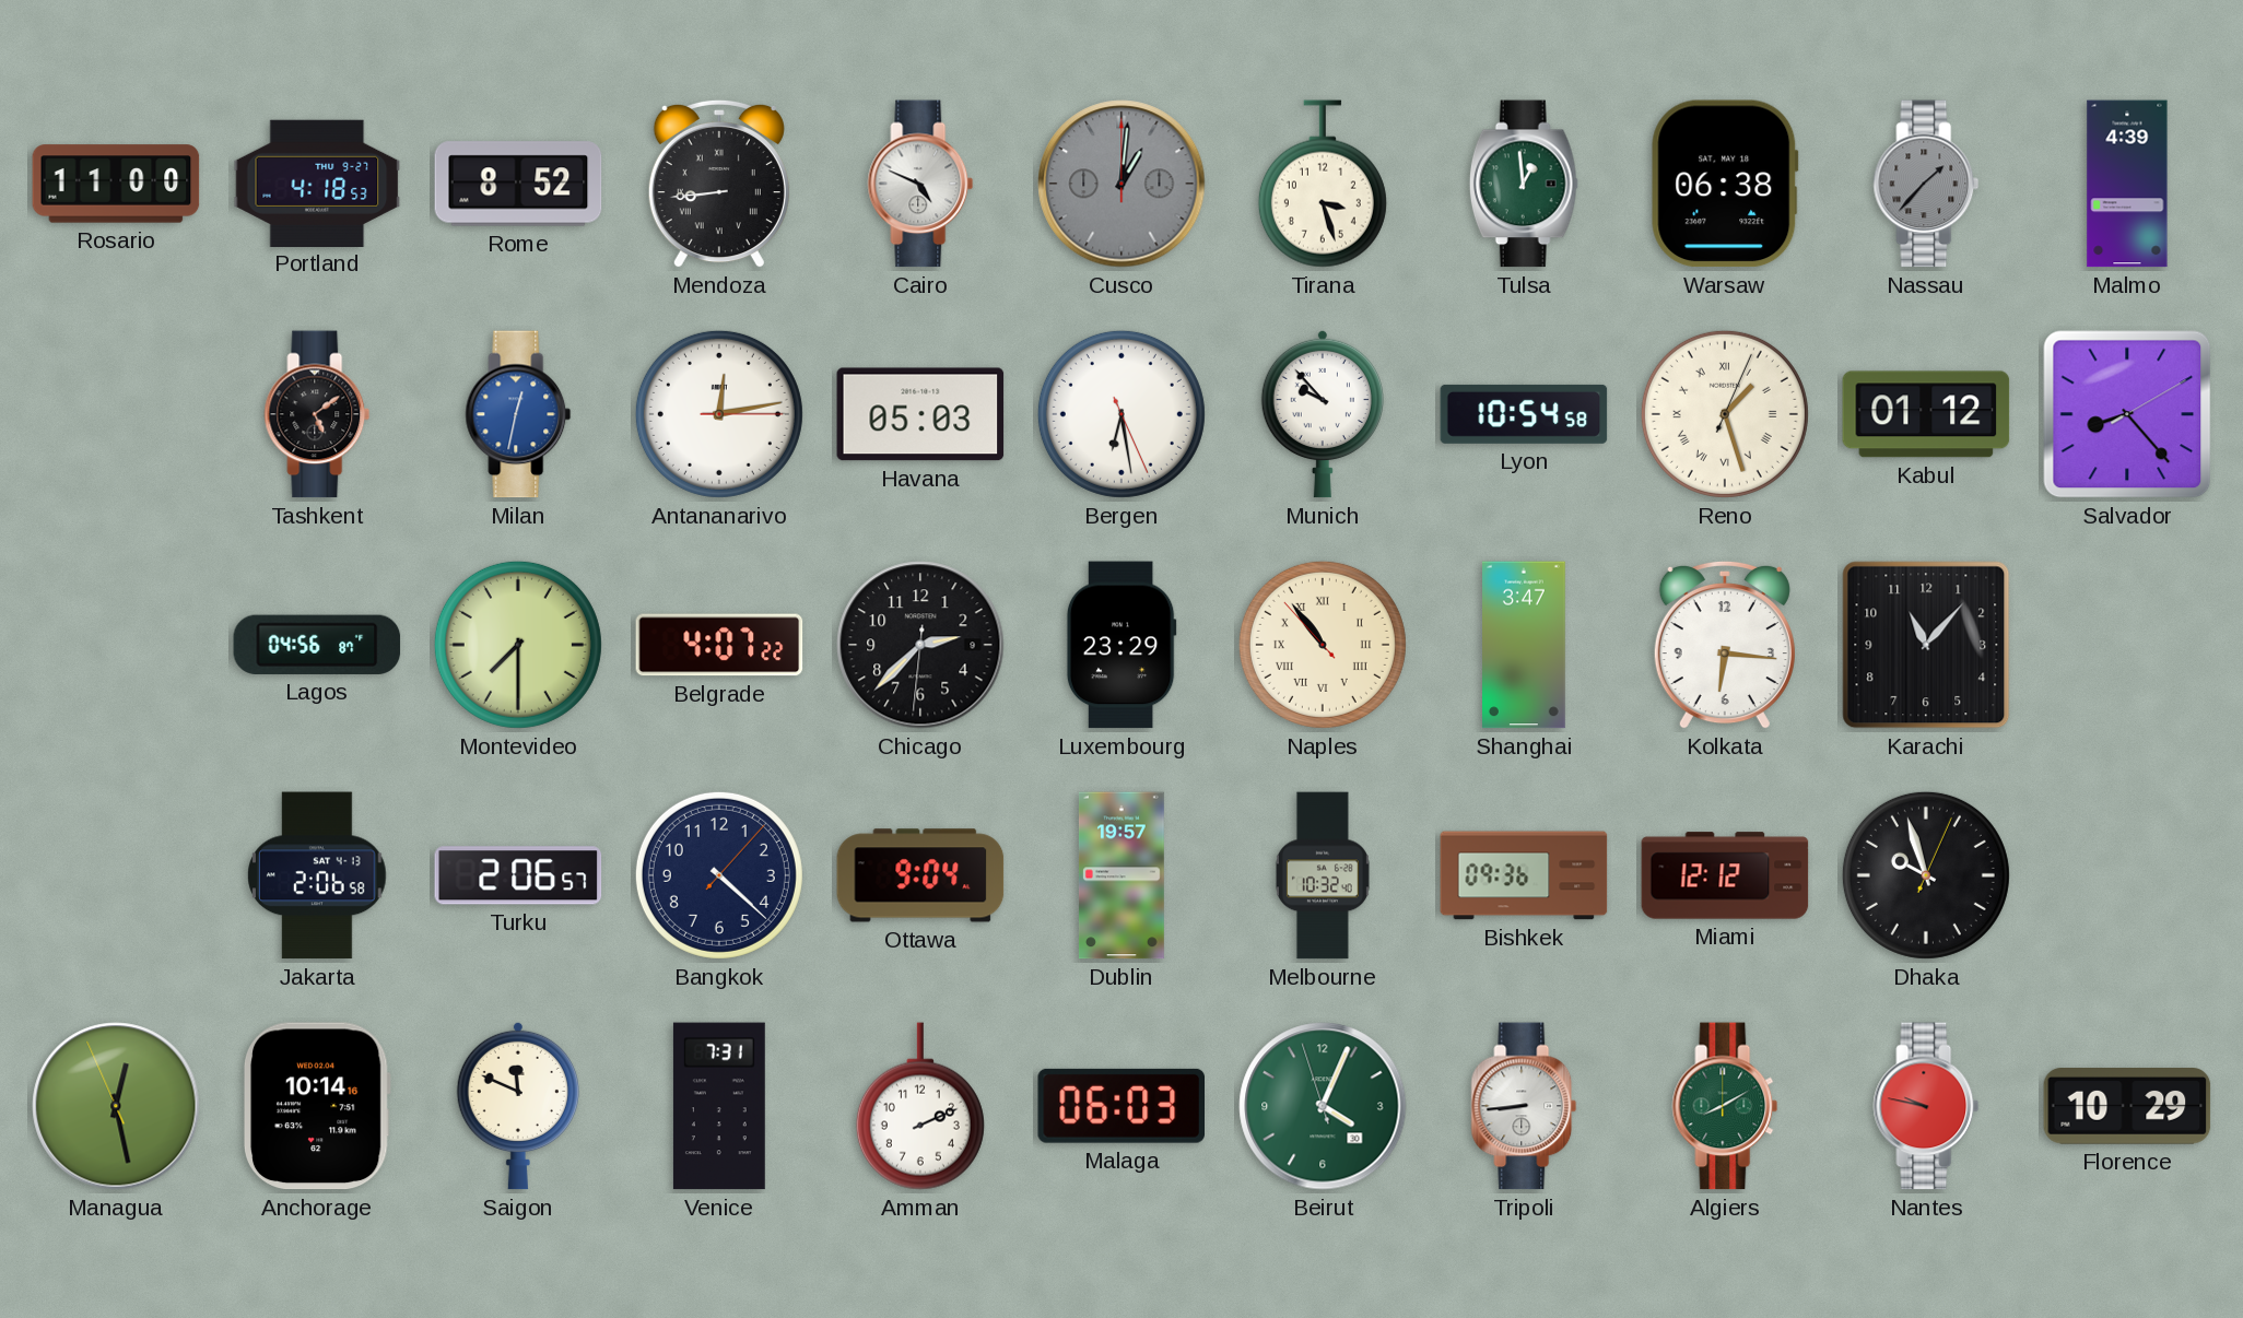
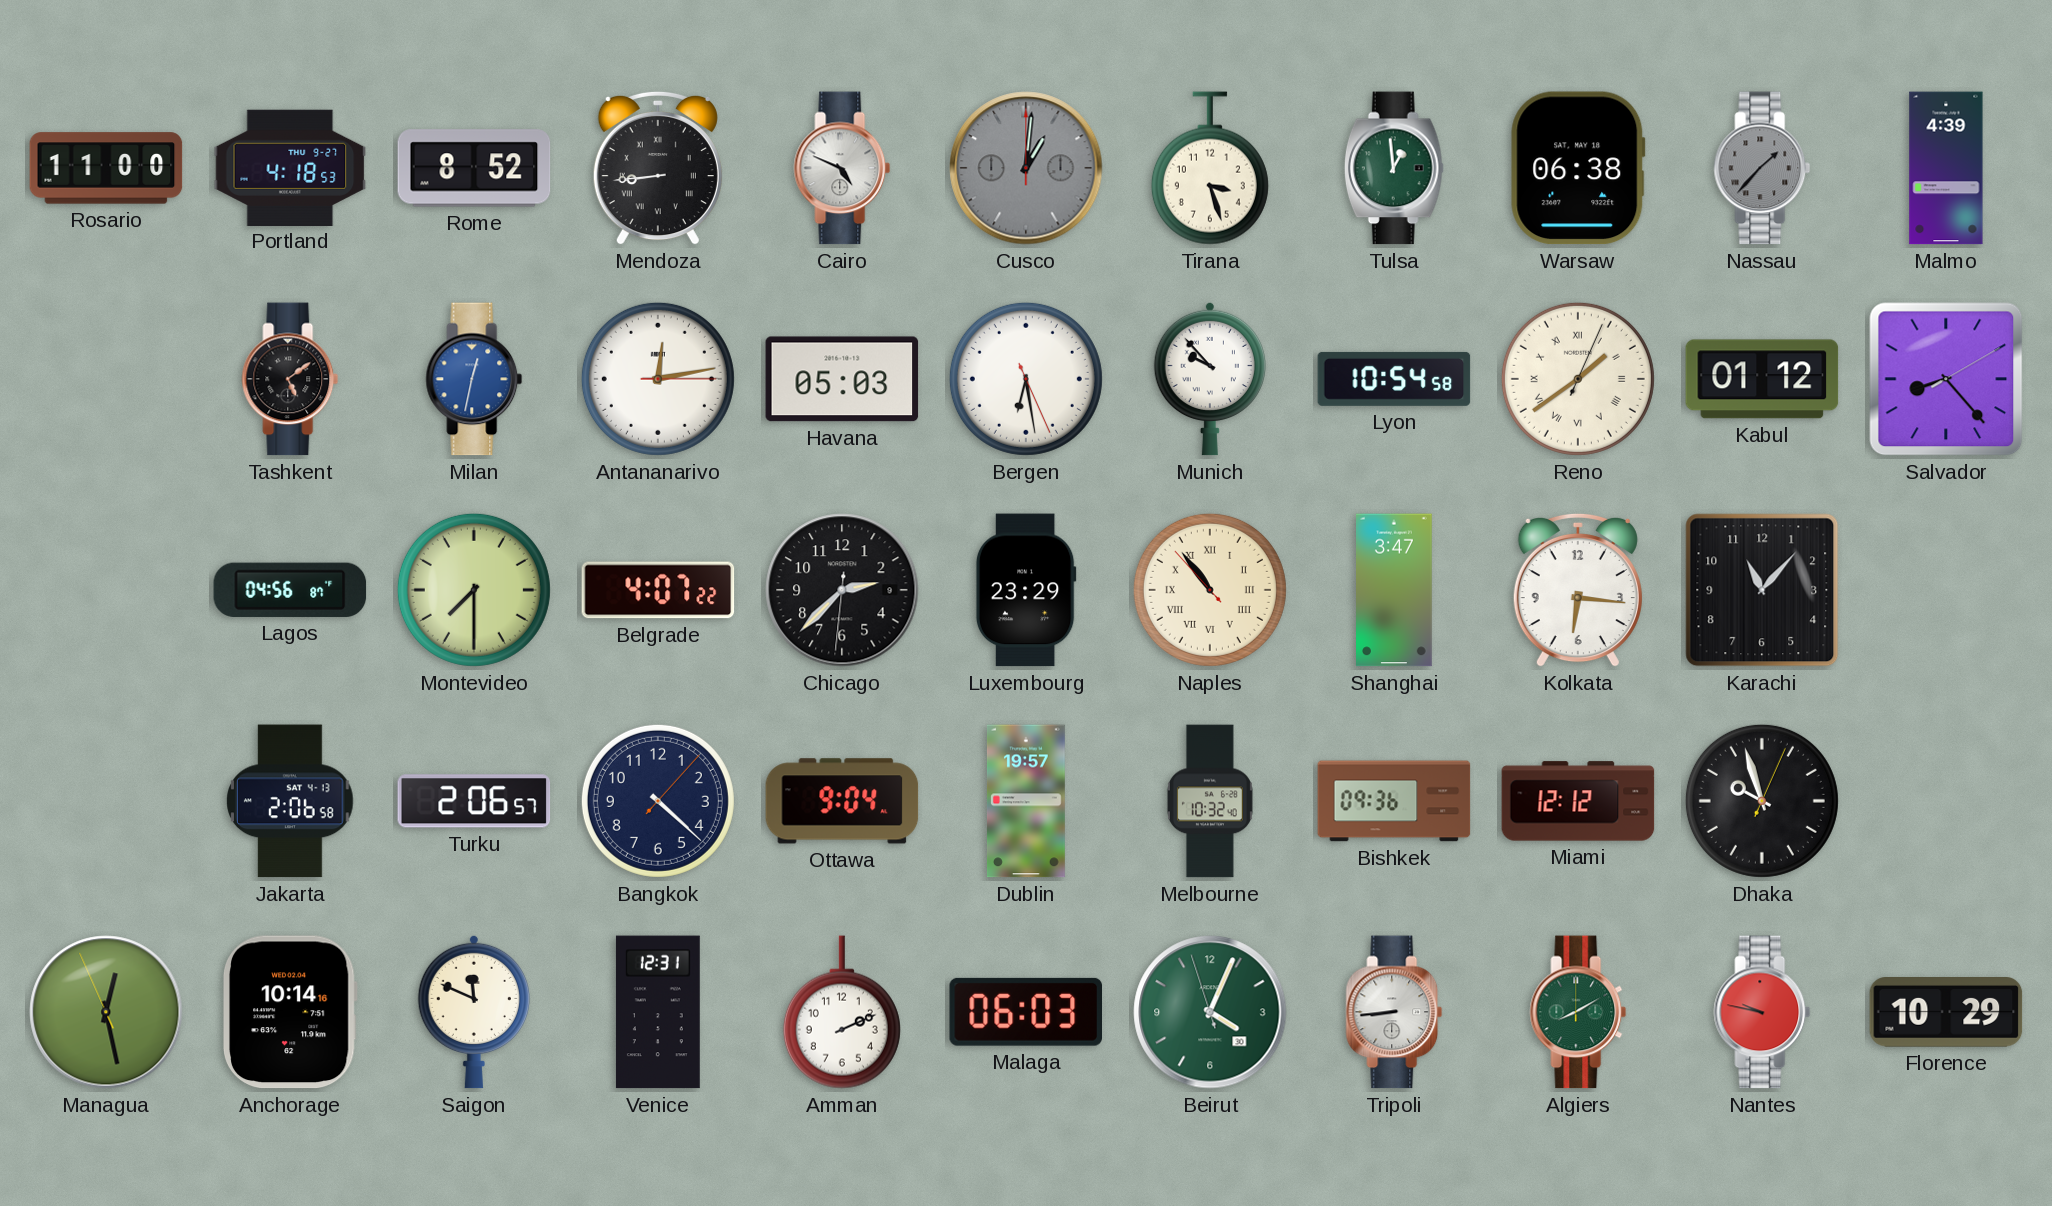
Reno: 1:27 -> 1:39
Venice: 7:31 -> 12:31
